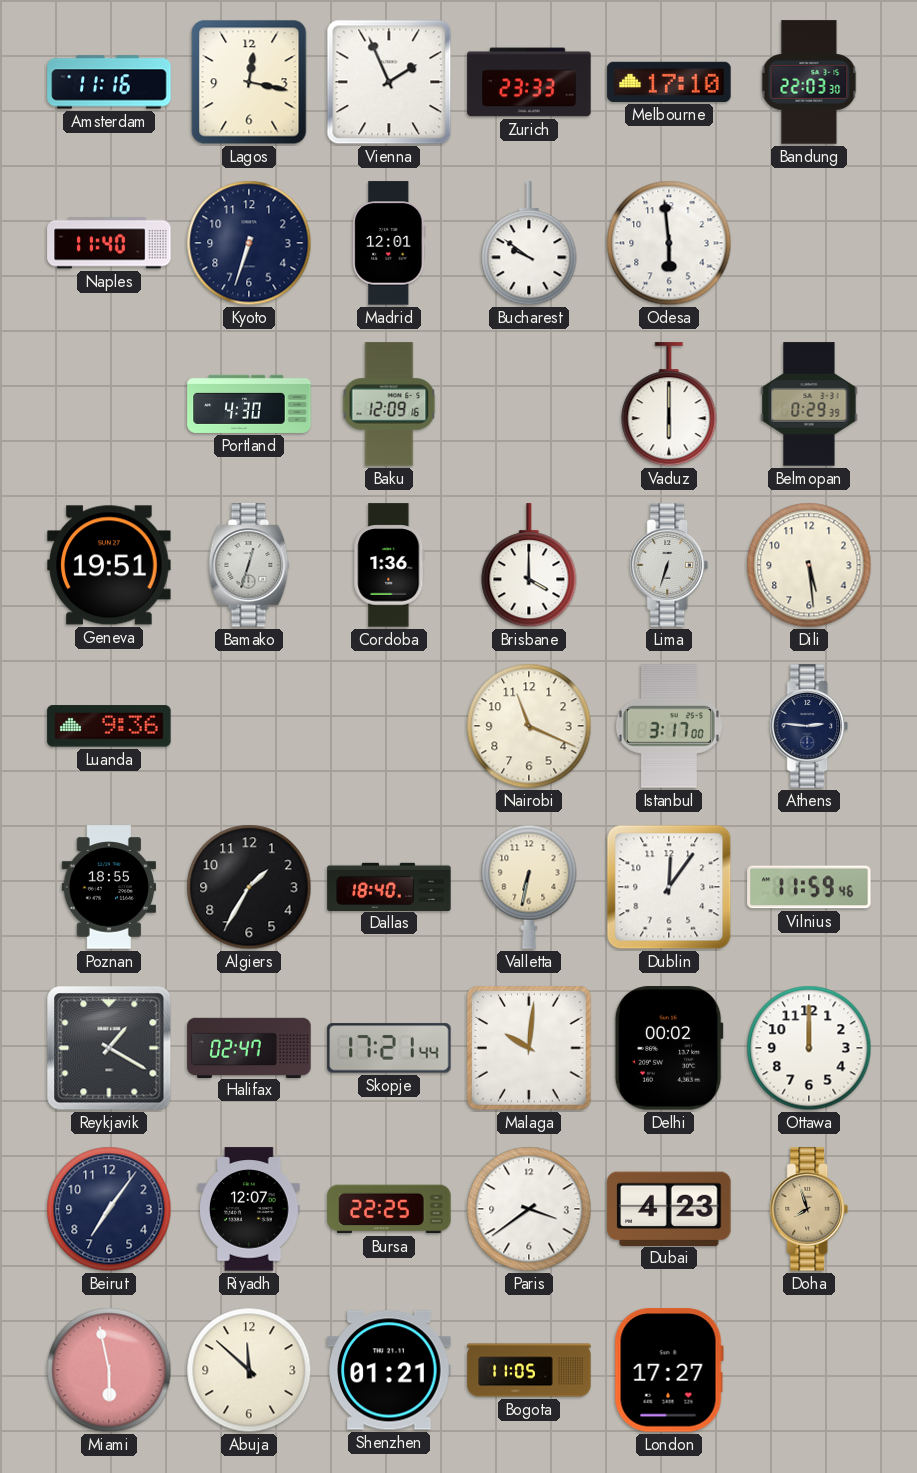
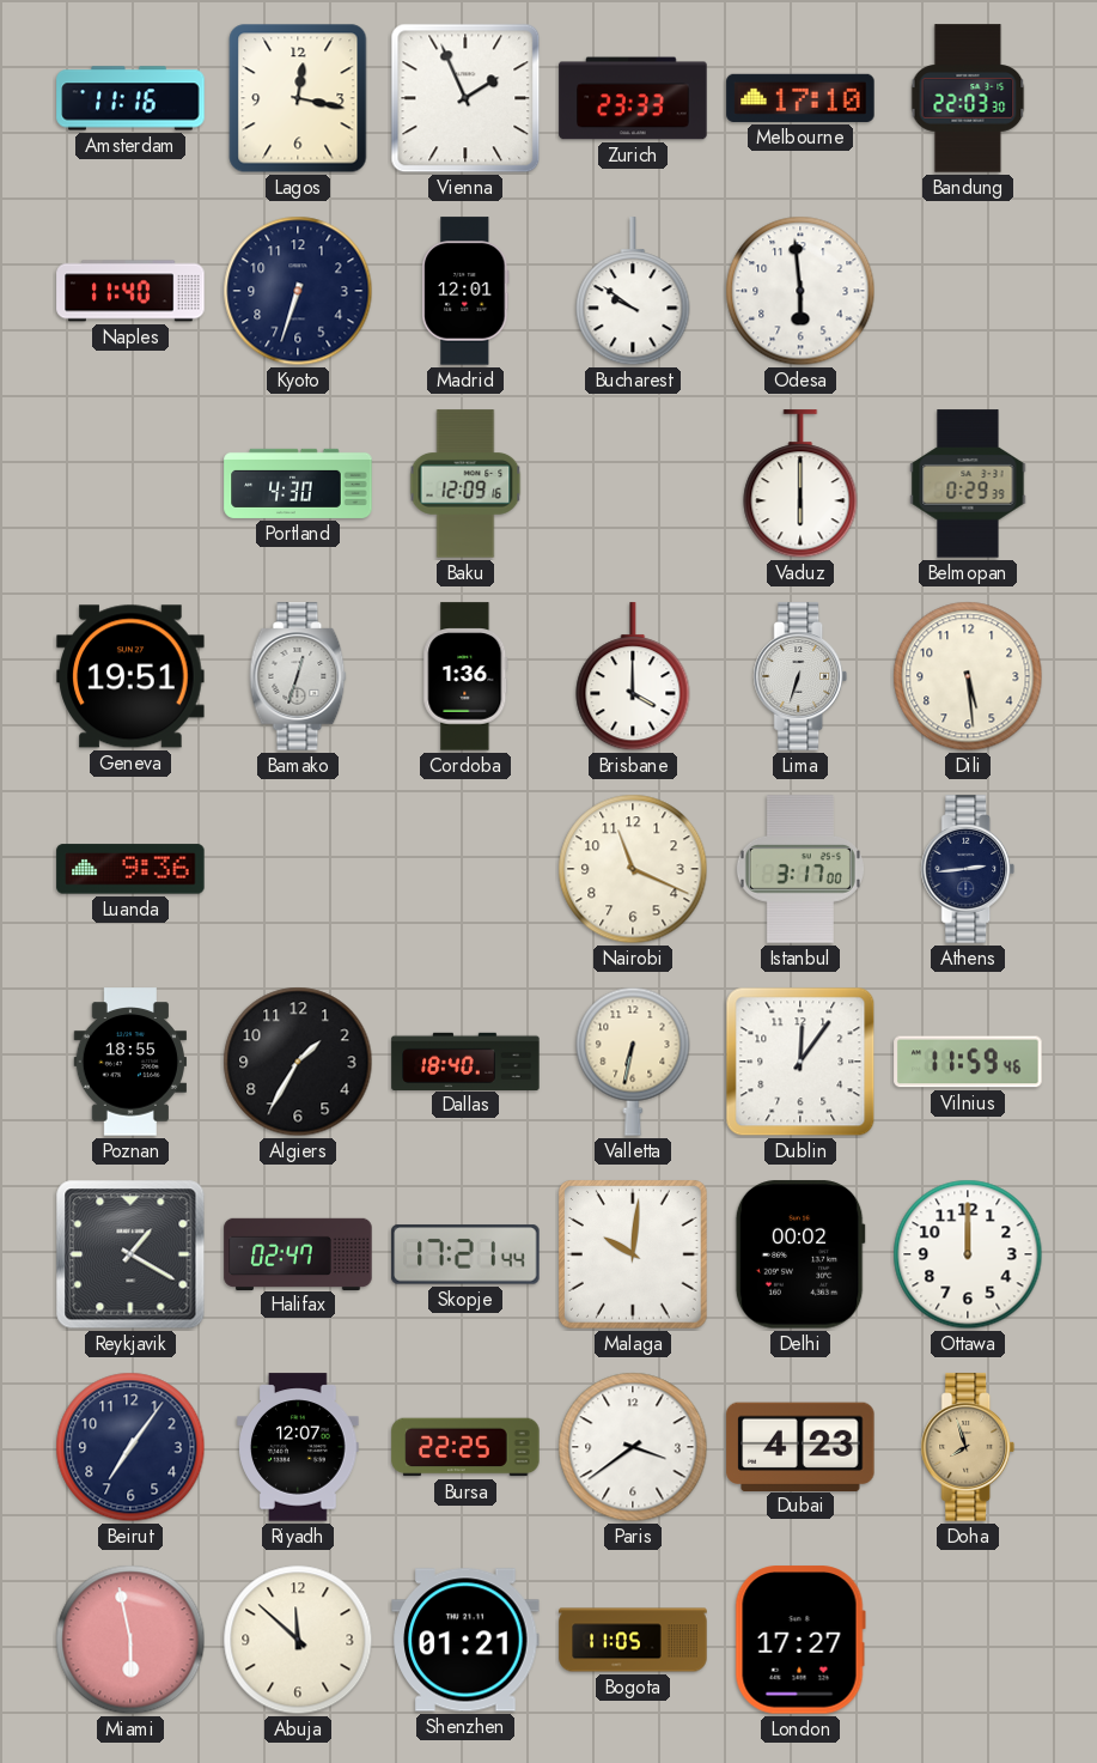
Athens: 2:46 -> 2:44
